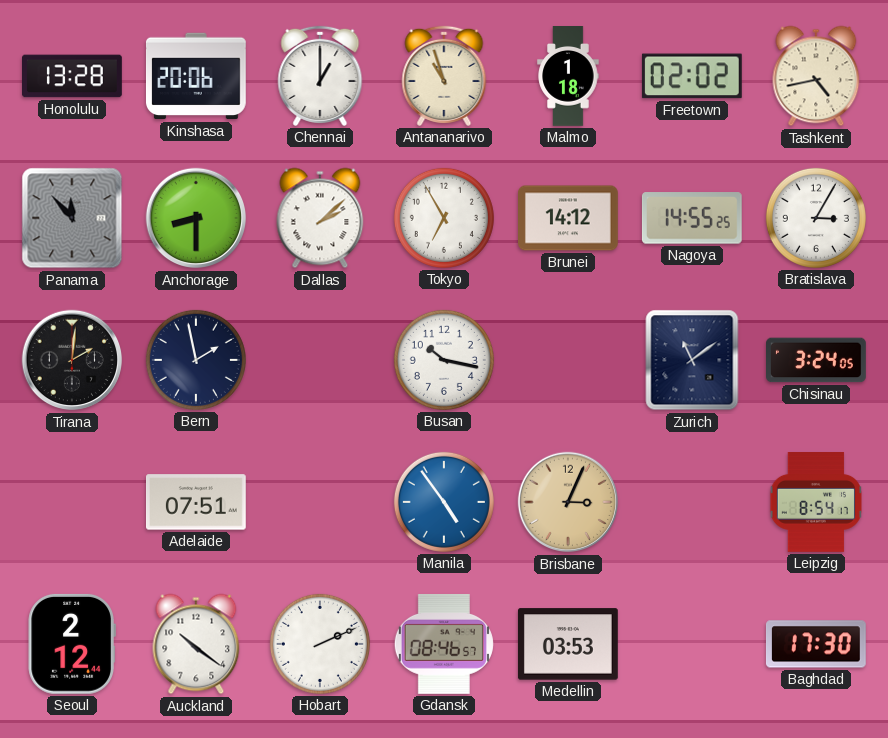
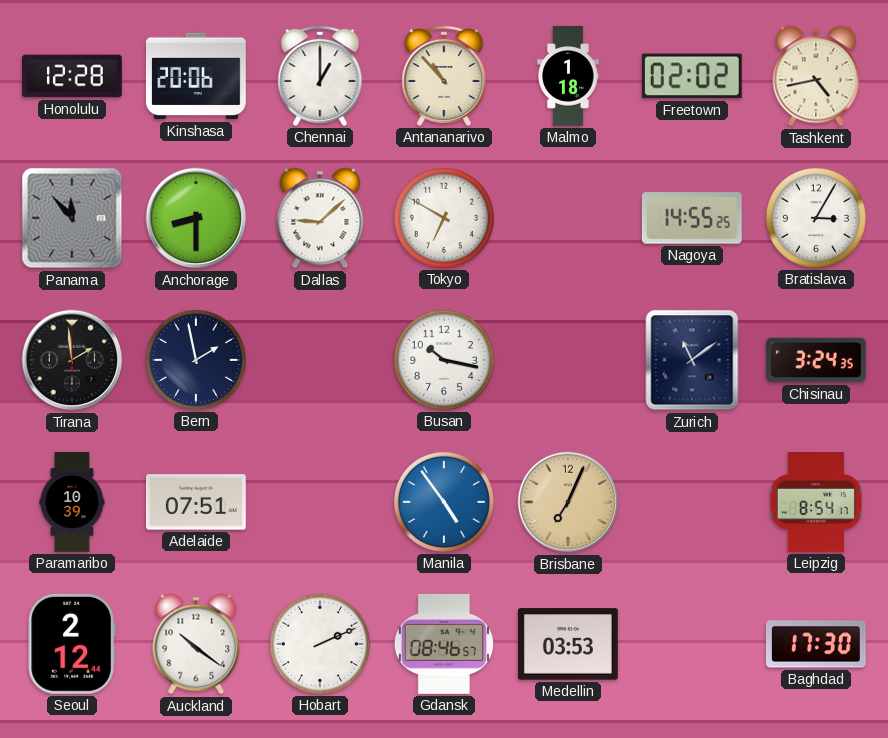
Honolulu: 13:28 -> 12:28
Antananarivo: 10:57 -> 10:53
Dallas: 2:08 -> 9:08
Tokyo: 6:55 -> 6:50
Brunei: 14:12 -> none
Tirana: 2:01 -> 1:59
Chisinau: 3:24:05 -> 3:24:35
Paramaribo: none -> 10:39
Brisbane: 3:04 -> 7:04
